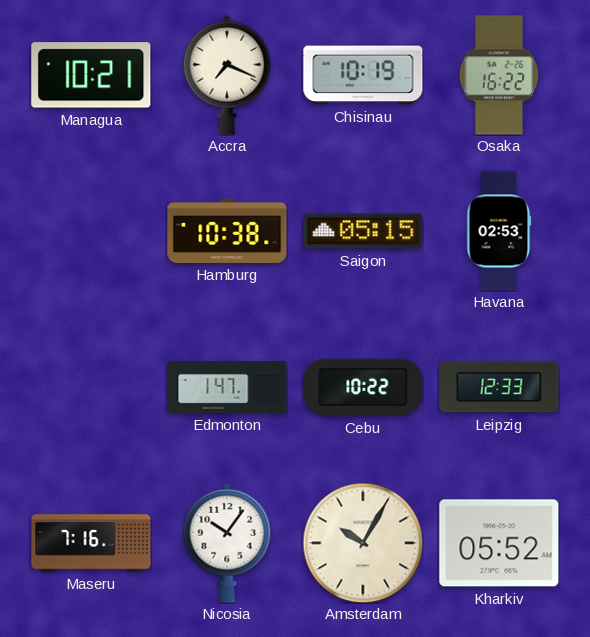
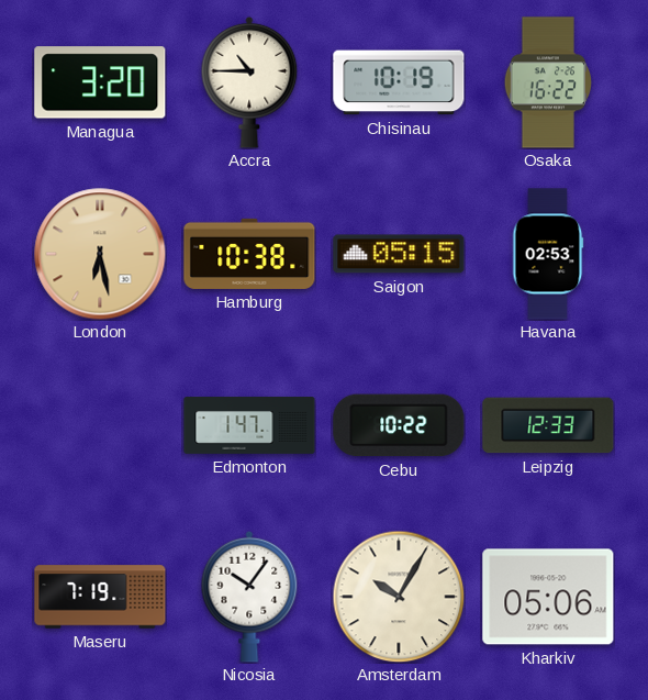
Managua: 10:21 -> 3:20
Accra: 7:19 -> 10:45
London: none -> 6:28
Maseru: 7:16 -> 7:19
Kharkiv: 05:52 -> 05:06
